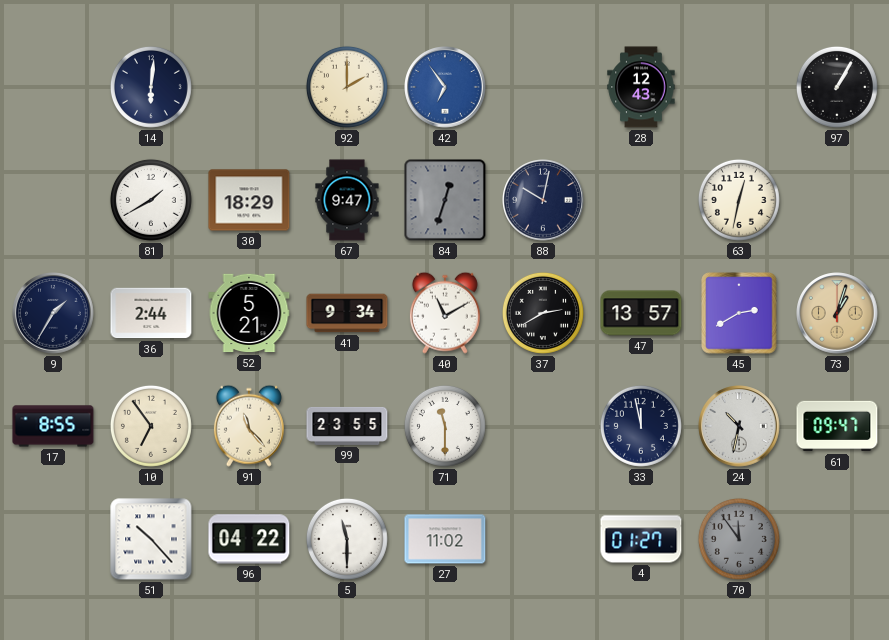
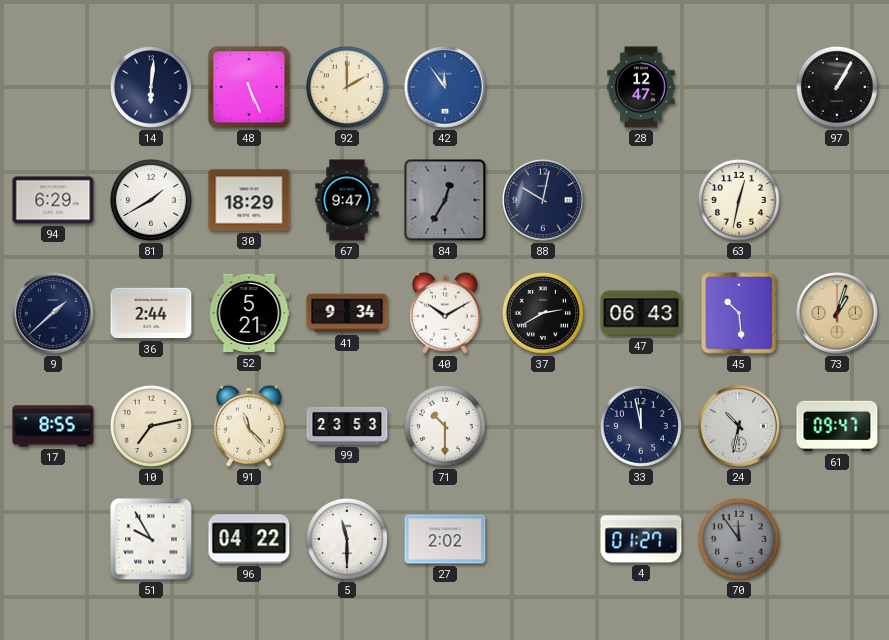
48: none -> 5:26
42: 6:54 -> 11:54
28: 12:43 -> 12:47
94: none -> 6:29
84: 12:33 -> 12:35
9: 1:35 -> 1:38
40: 11:10 -> 10:10
47: 13:57 -> 06:43
45: 2:40 -> 10:29
10: 6:54 -> 7:13
99: 23:55 -> 23:53
71: 11:30 -> 10:30
51: 10:23 -> 9:55
27: 11:02 -> 2:02
